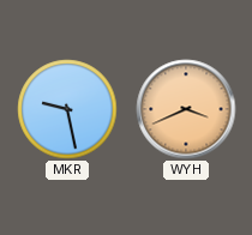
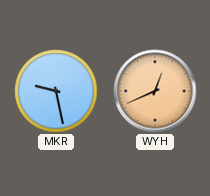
WYH: 3:41 -> 12:41
